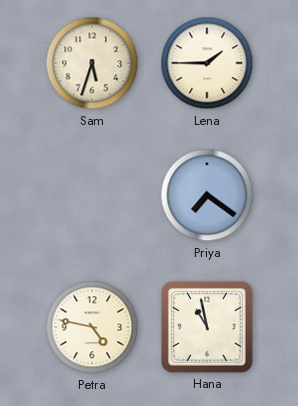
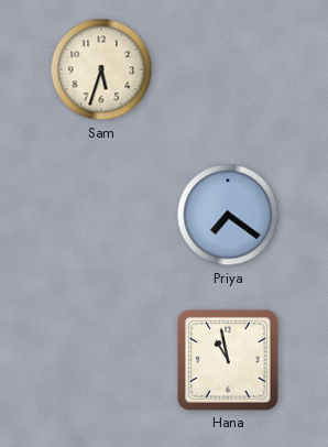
Lena: 1:45 -> none
Petra: 4:47 -> none
